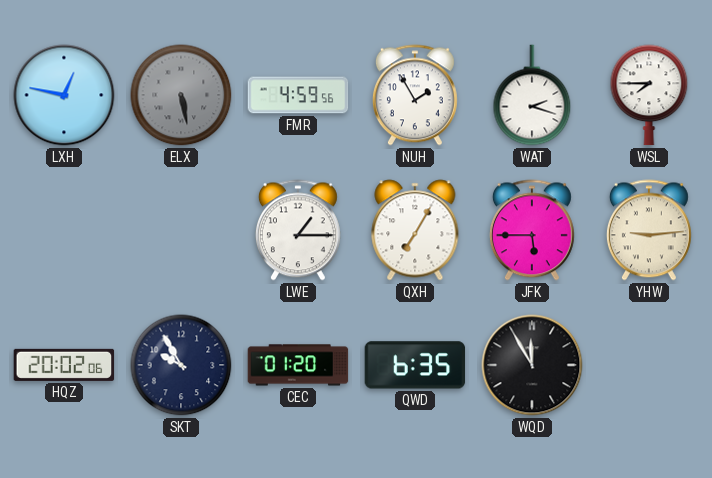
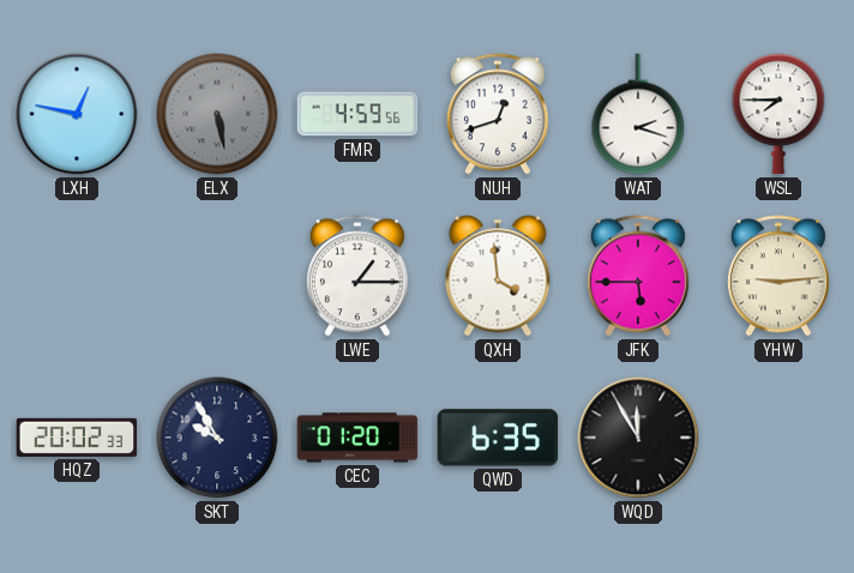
NUH: 1:55 -> 12:42
QXH: 7:05 -> 3:59
HQZ: 20:02:06 -> 20:02:33
